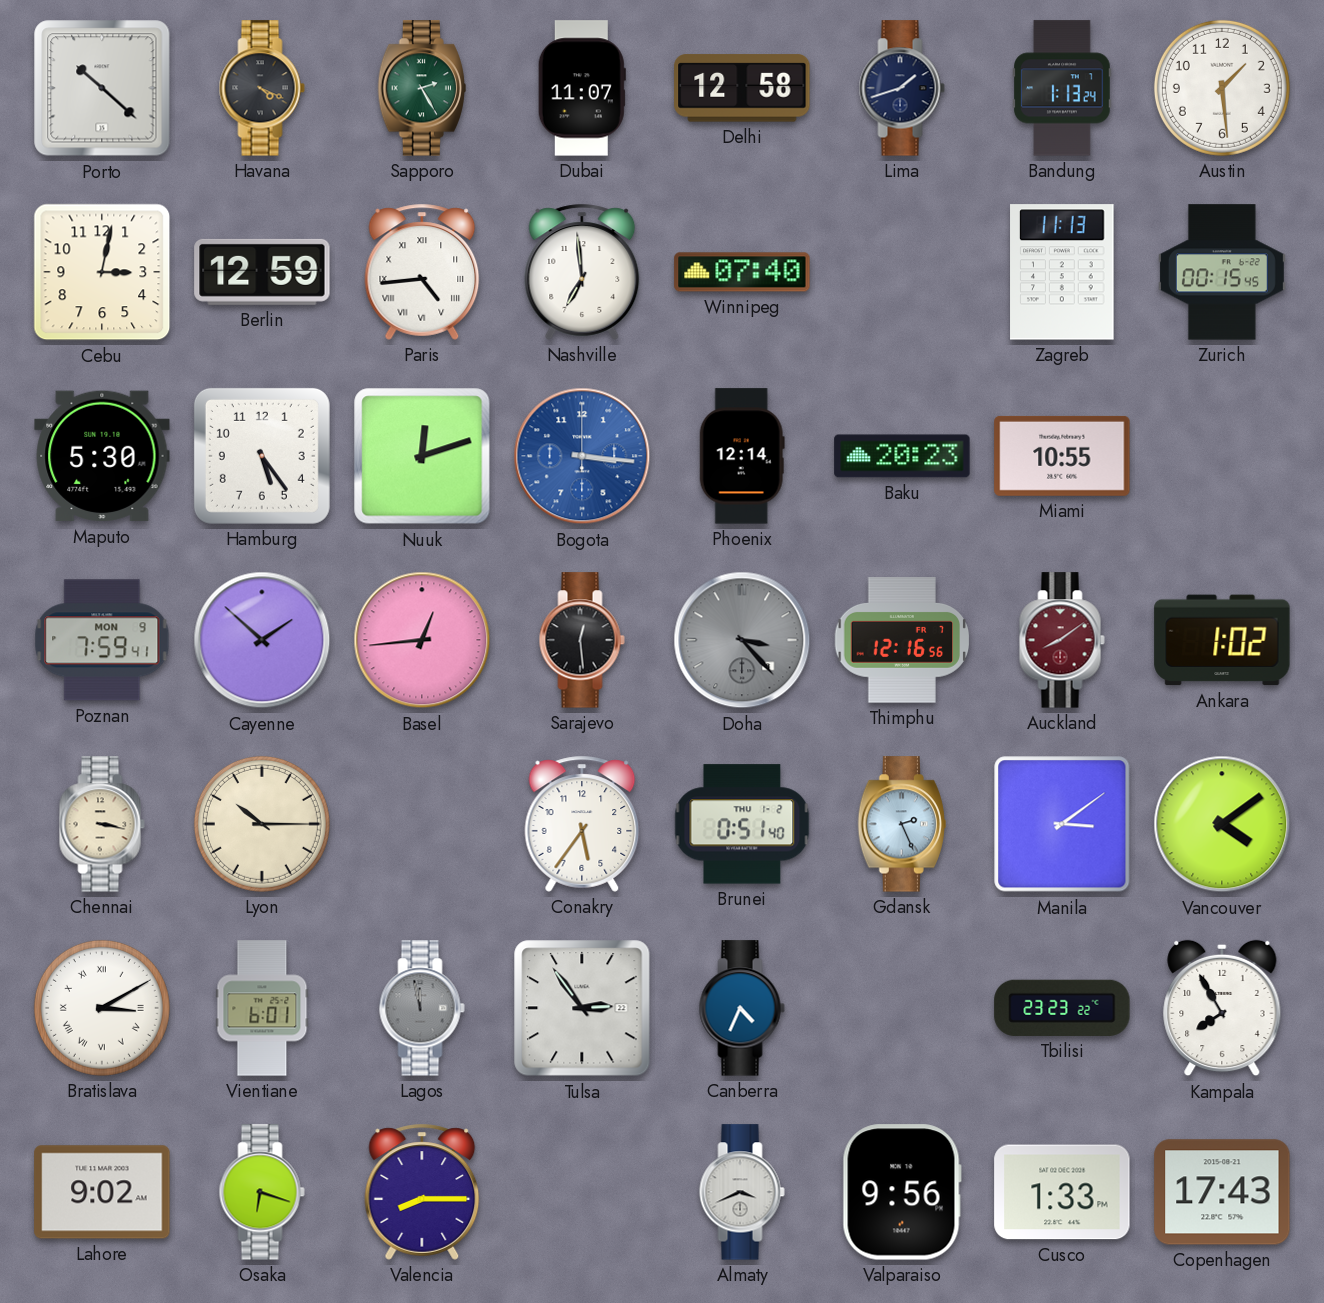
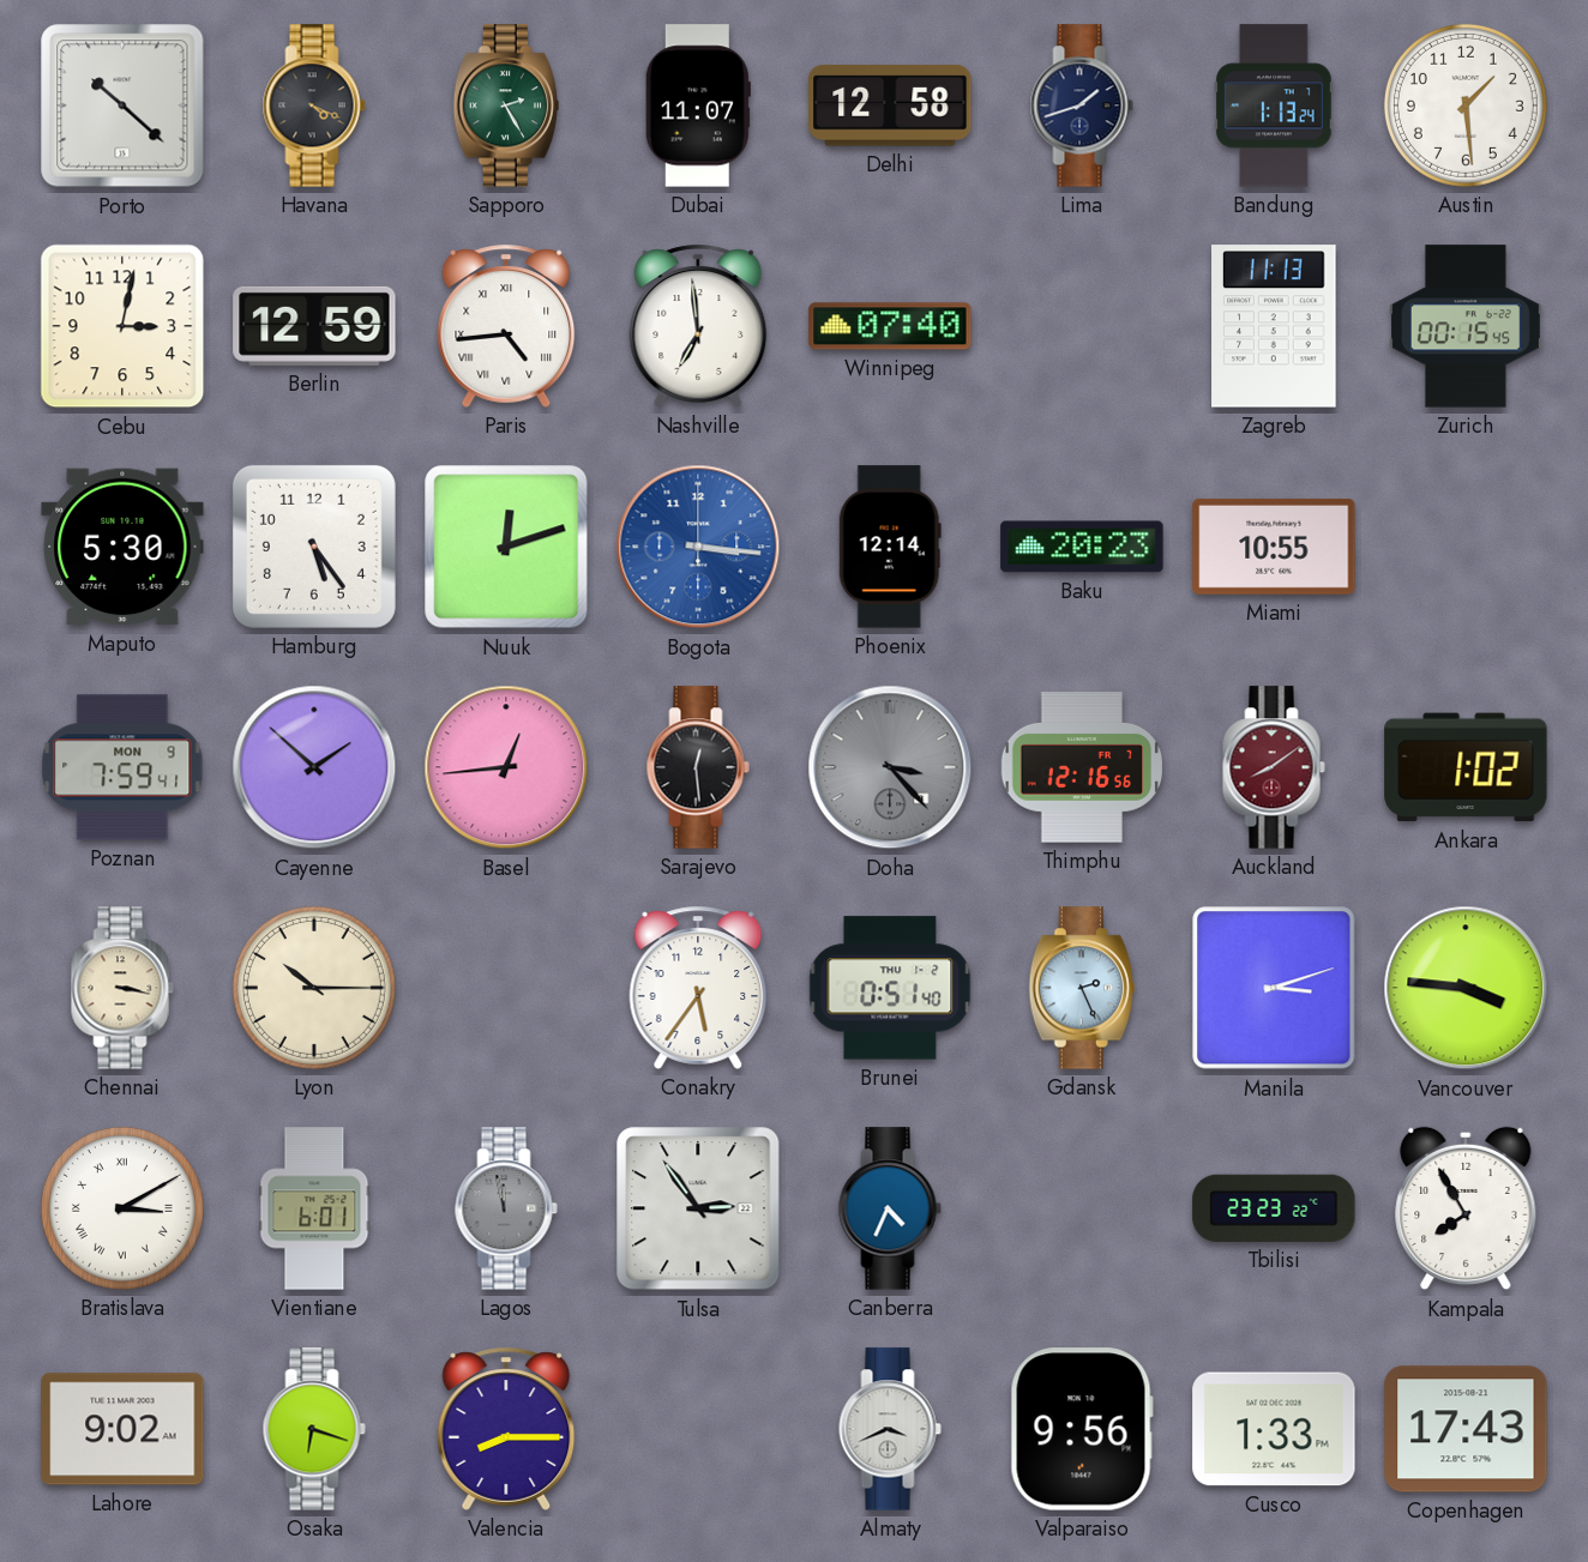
Manila: 3:09 -> 3:12
Vancouver: 4:09 -> 3:46
